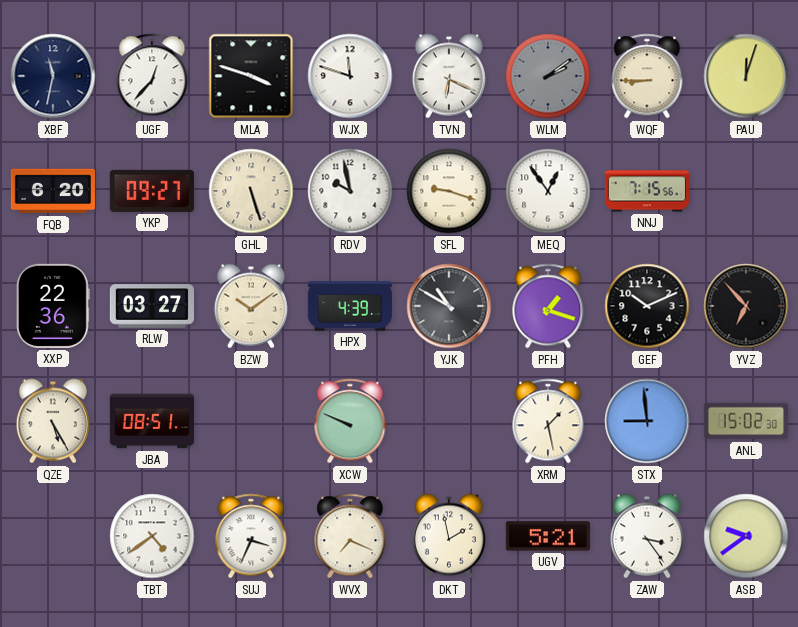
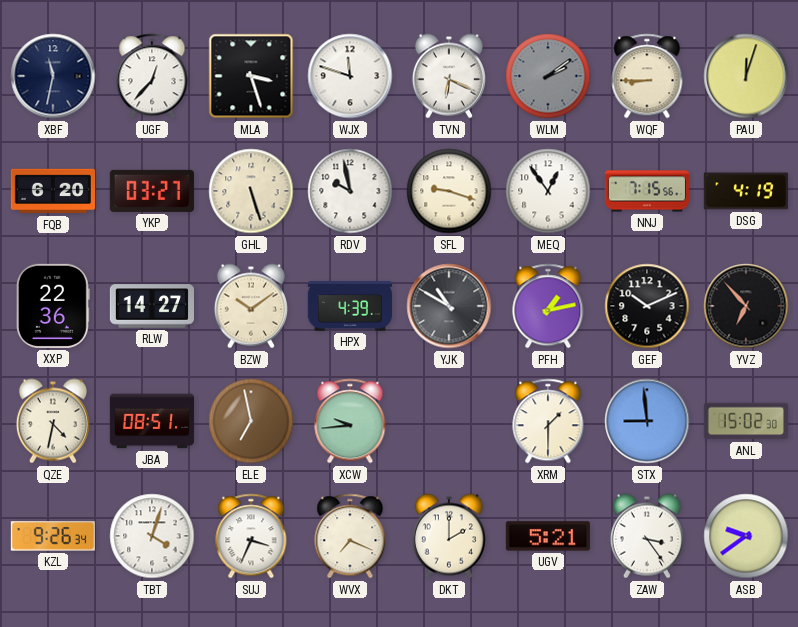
MLA: 3:48 -> 3:27
YKP: 09:27 -> 03:27
DSG: none -> 4:19
RLW: 03:27 -> 14:27
PFH: 1:18 -> 1:13
QZE: 5:25 -> 4:32
ELE: none -> 6:58
XCW: 9:49 -> 9:44
XRM: 1:28 -> 1:30
KZL: none -> 9:26
TBT: 4:39 -> 4:03
DKT: 1:58 -> 2:00
